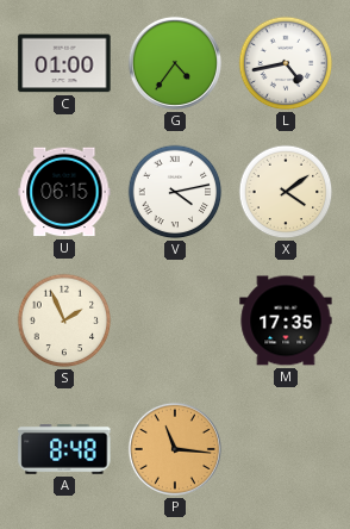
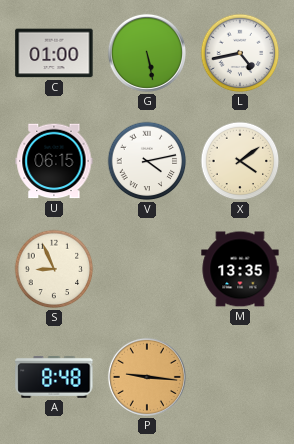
G: 4:36 -> 5:28
S: 1:56 -> 8:56
M: 17:35 -> 13:35
P: 11:16 -> 9:16
